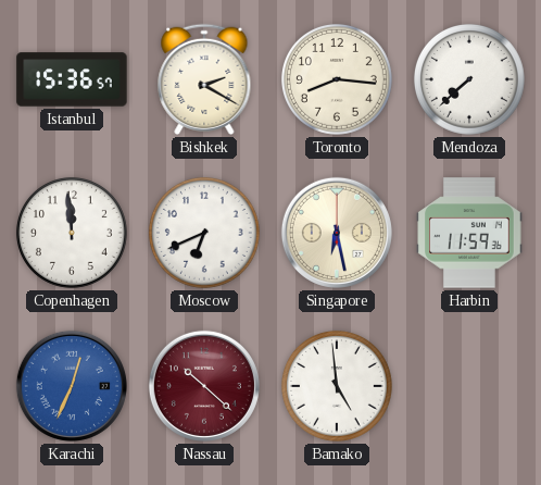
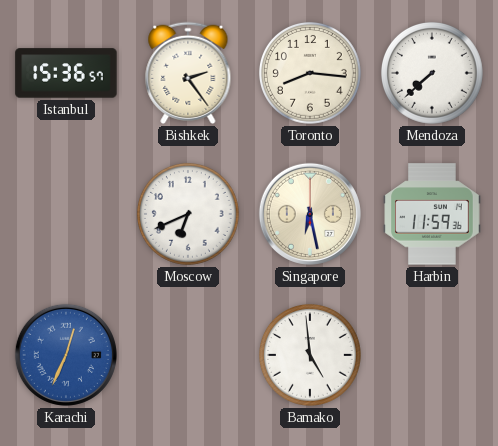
Bishkek: 2:20 -> 2:24
Copenhagen: 11:59 -> none
Nassau: 10:22 -> none
